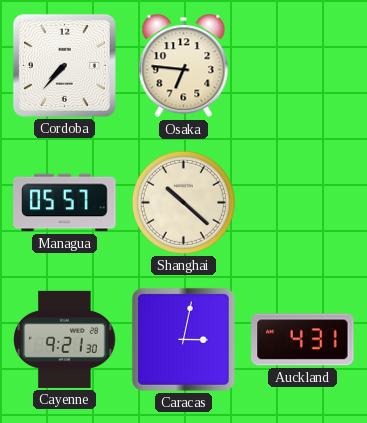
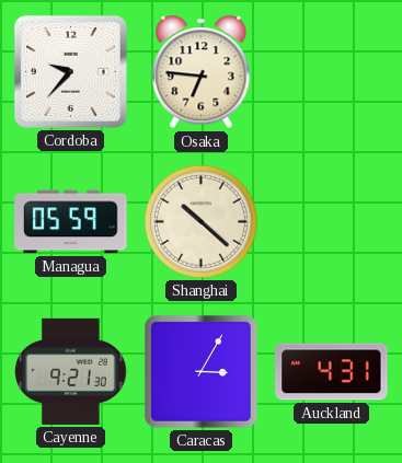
Cordoba: 7:37 -> 9:37
Managua: 05:57 -> 05:59
Caracas: 3:02 -> 3:05
